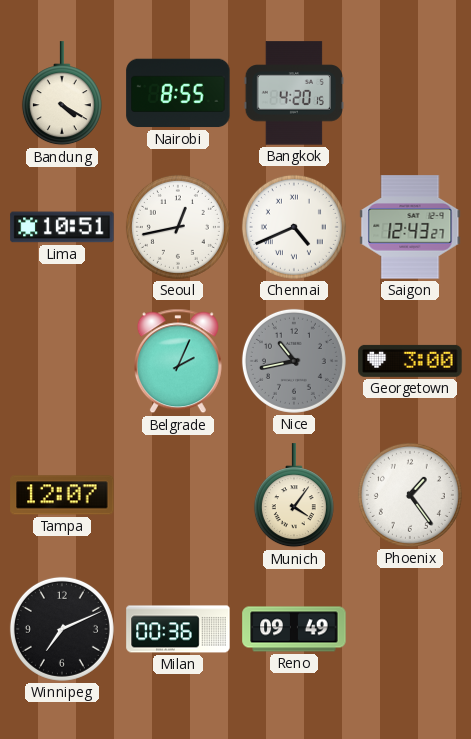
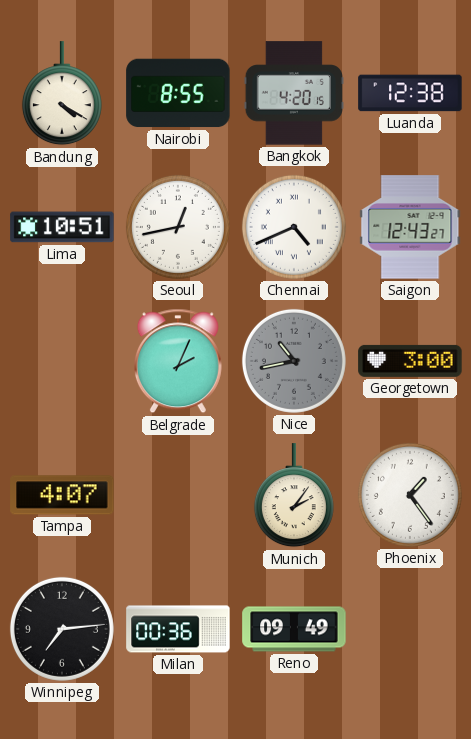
Luanda: none -> 12:38
Tampa: 12:07 -> 4:07
Munich: 4:06 -> 2:06
Winnipeg: 7:11 -> 7:14
